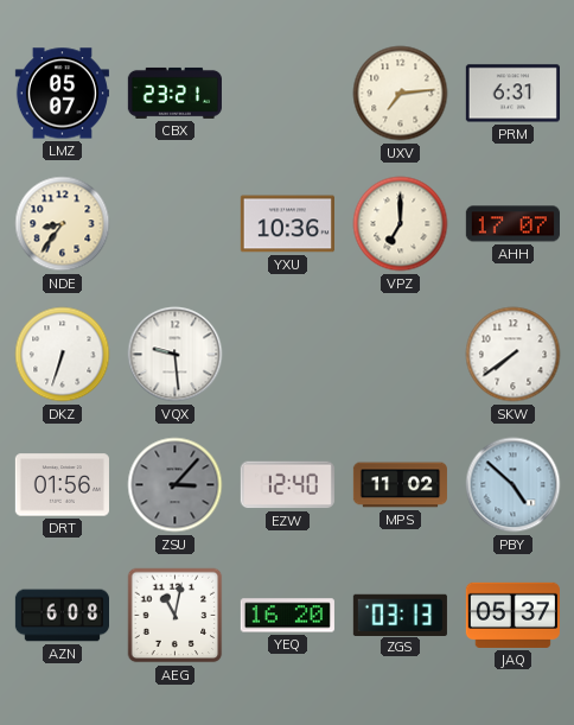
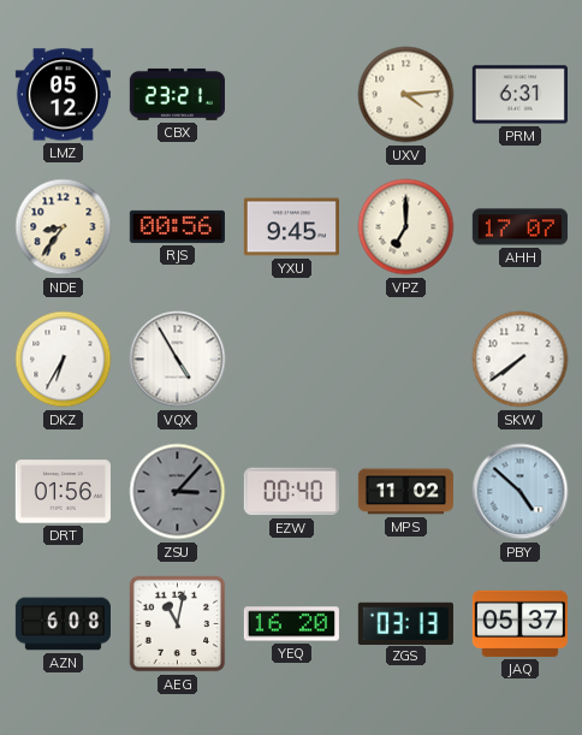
LMZ: 05:07 -> 05:12
UXV: 7:14 -> 4:14
RJS: none -> 00:56
YXU: 10:36 -> 9:45
DKZ: 6:33 -> 6:35
VQX: 9:29 -> 4:55
EZW: 12:40 -> 00:40
